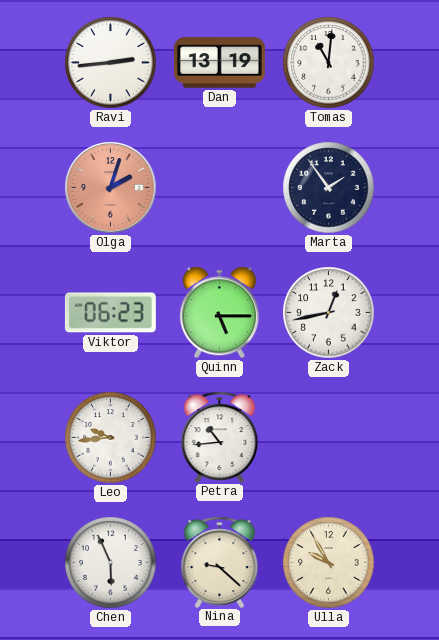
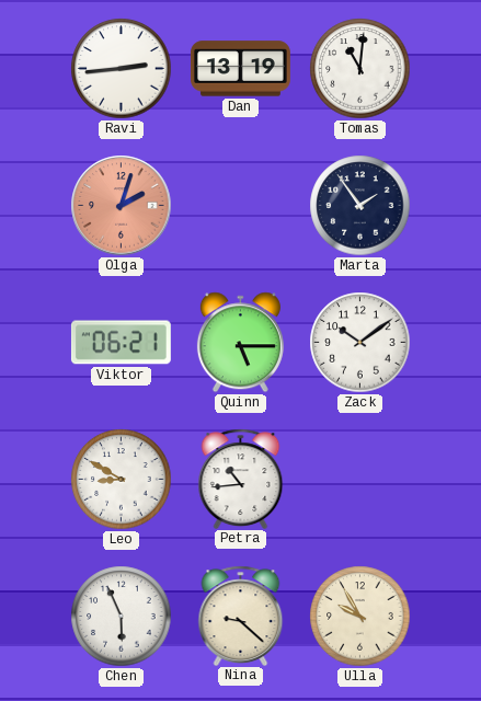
Viktor: 06:23 -> 06:21
Zack: 12:43 -> 10:09
Leo: 9:44 -> 8:50
